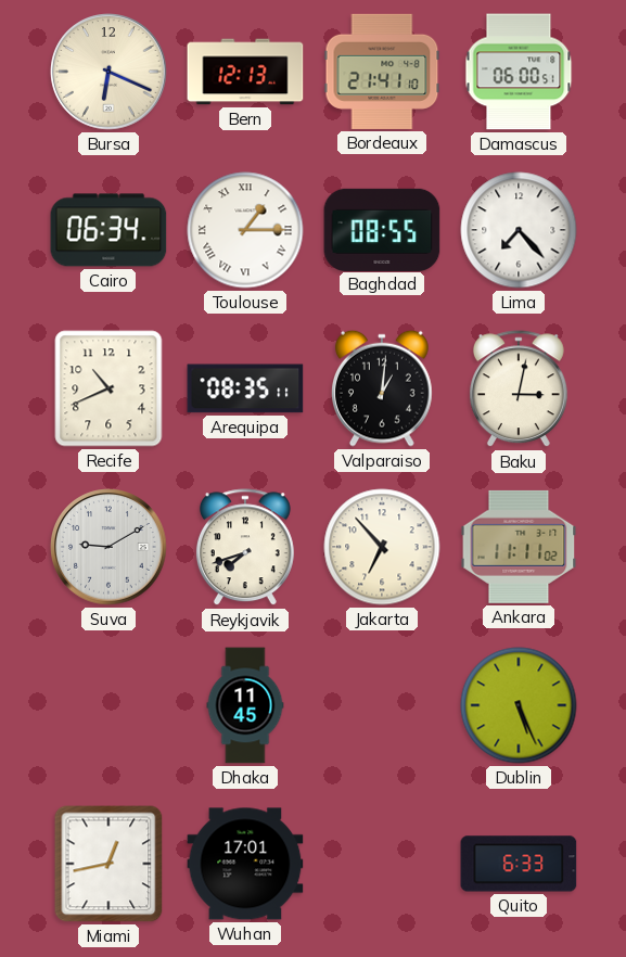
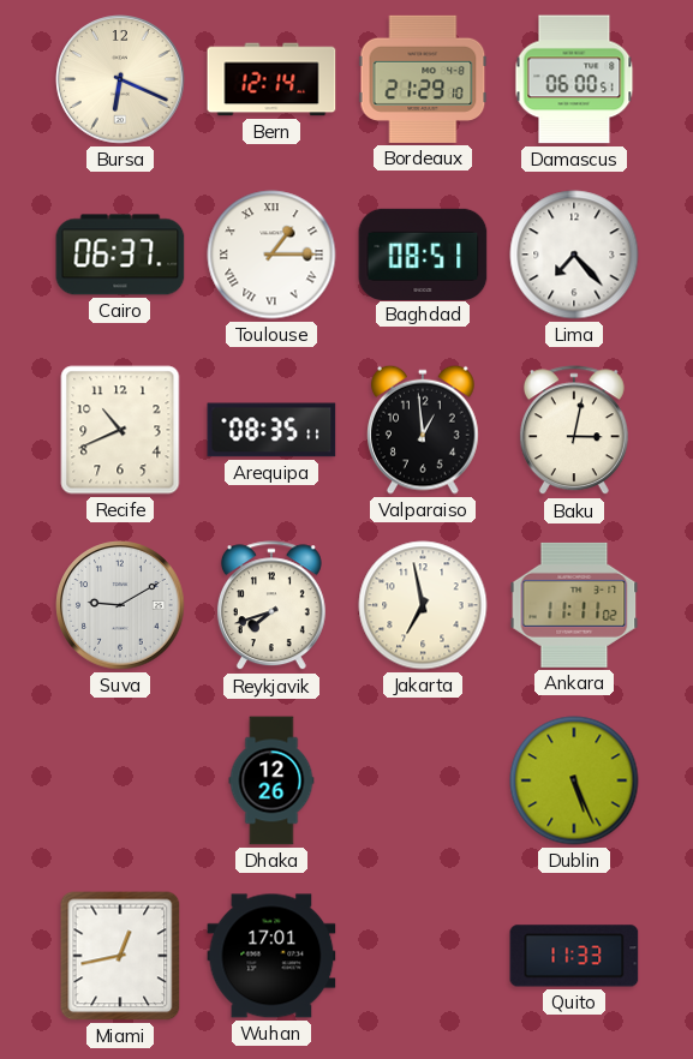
Bern: 12:13 -> 12:14
Bordeaux: 21:41 -> 21:29
Cairo: 06:34 -> 06:37
Baghdad: 08:55 -> 08:51
Valparaiso: 1:01 -> 12:59
Jakarta: 6:53 -> 6:58
Dhaka: 11:45 -> 12:26
Quito: 6:33 -> 11:33
